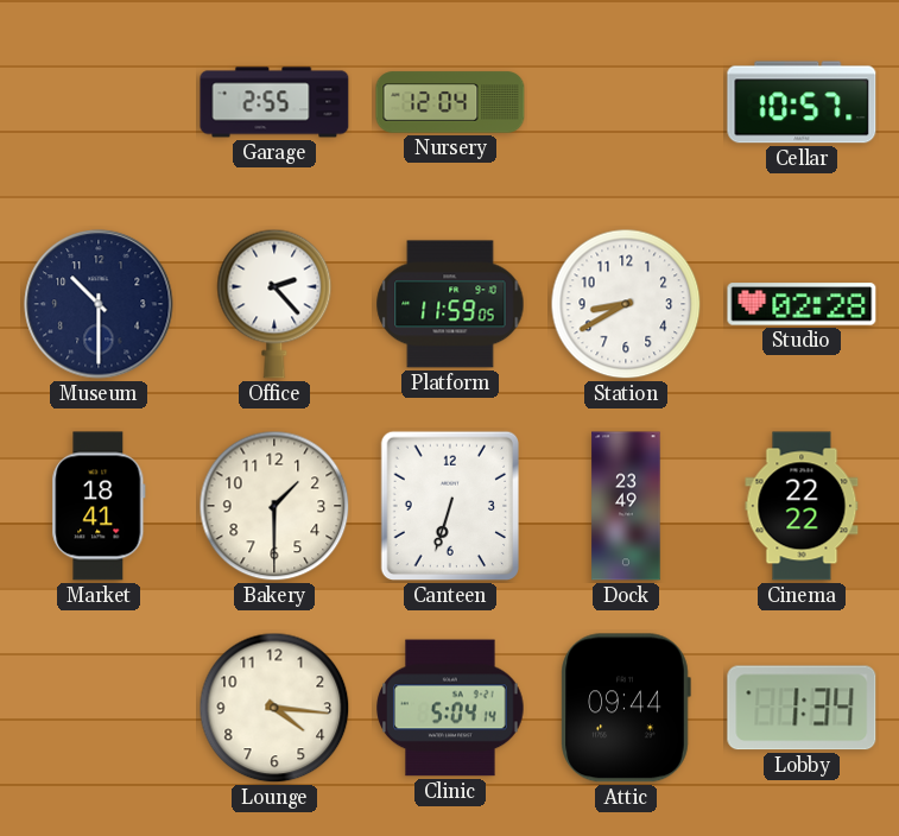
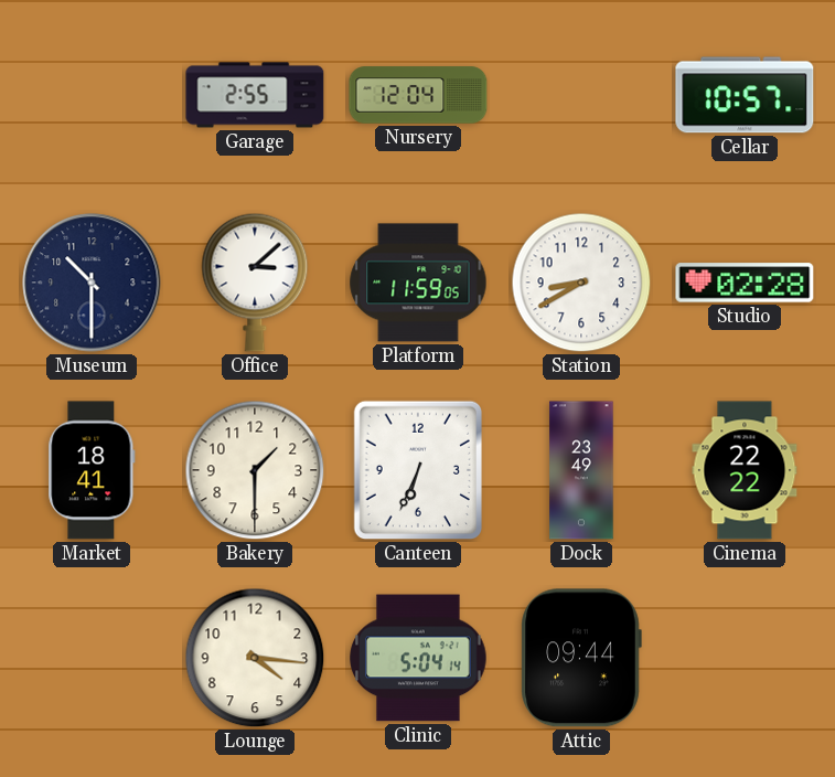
Office: 2:23 -> 3:08
Canteen: 6:33 -> 6:34
Lobby: 1:34 -> none
